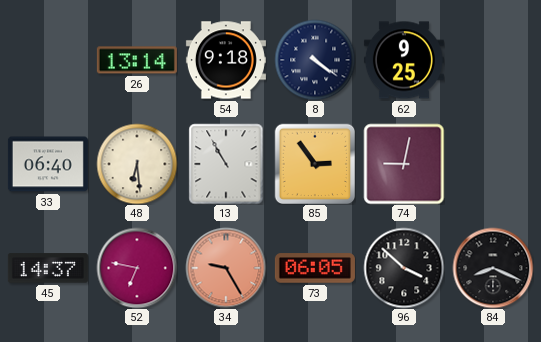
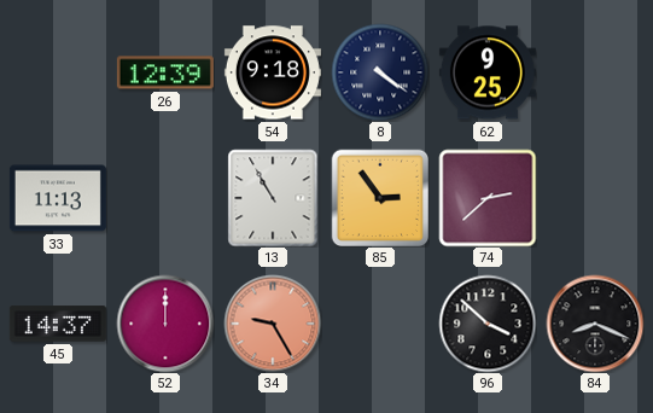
26: 13:14 -> 12:39
33: 06:40 -> 11:13
48: 6:29 -> none
74: 9:02 -> 2:38
52: 6:47 -> 12:00
73: 06:05 -> none
